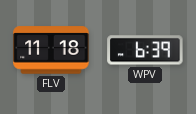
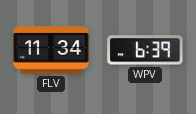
FLV: 11:18 -> 11:34
